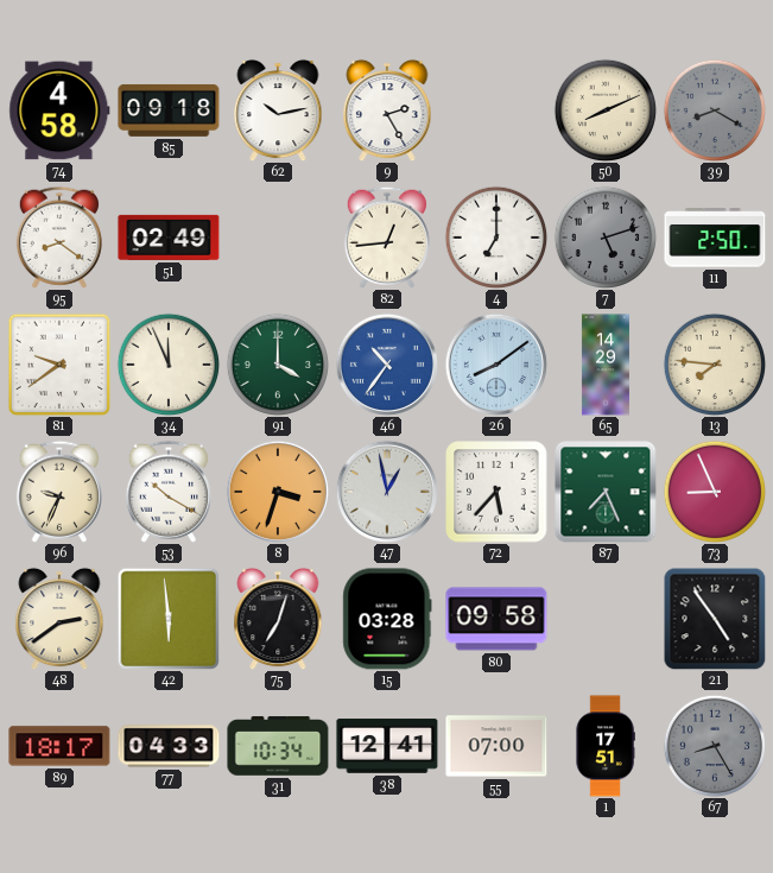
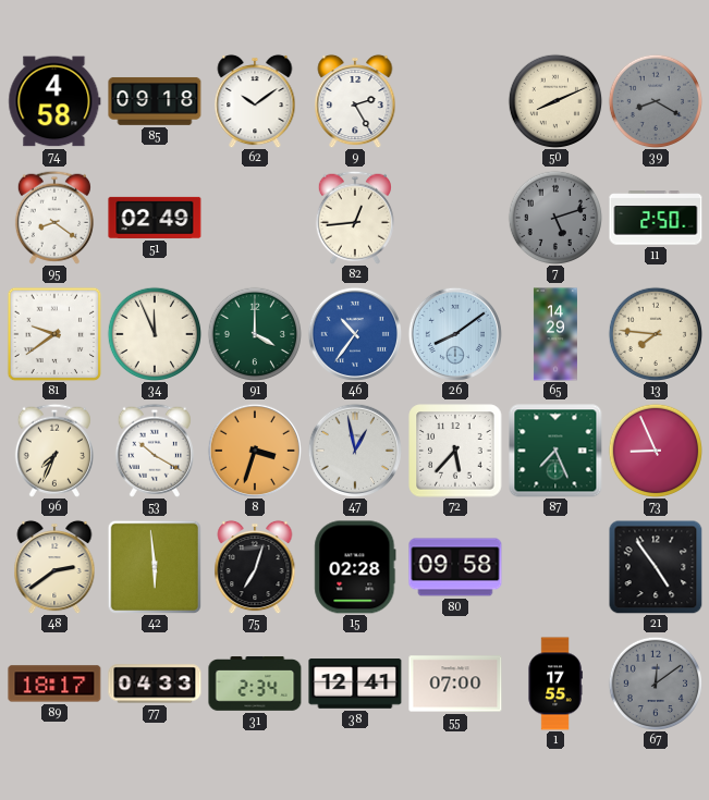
62: 10:13 -> 10:09
4: 7:00 -> none
96: 9:34 -> 7:34
15: 03:28 -> 02:28
31: 10:34 -> 2:34
1: 17:51 -> 17:55
67: 8:25 -> 12:09
